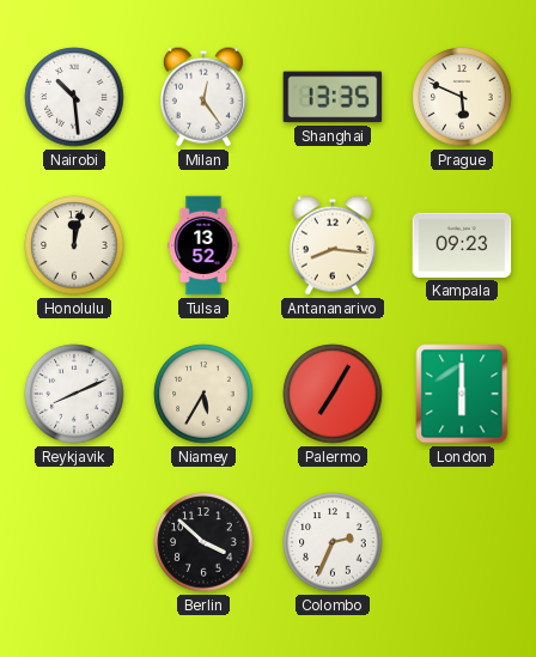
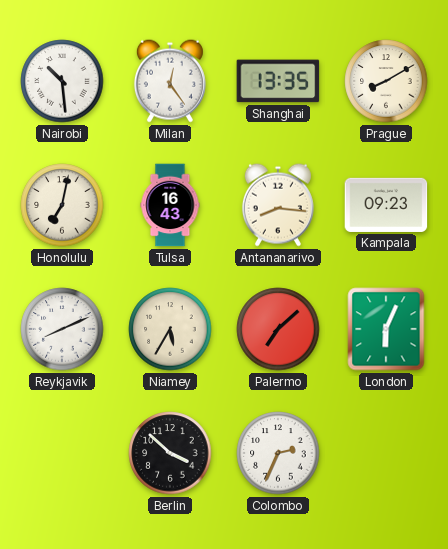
Prague: 5:49 -> 8:10
Honolulu: 12:02 -> 7:02
Tulsa: 13:52 -> 16:43
Palermo: 7:05 -> 7:08
London: 6:00 -> 6:04
